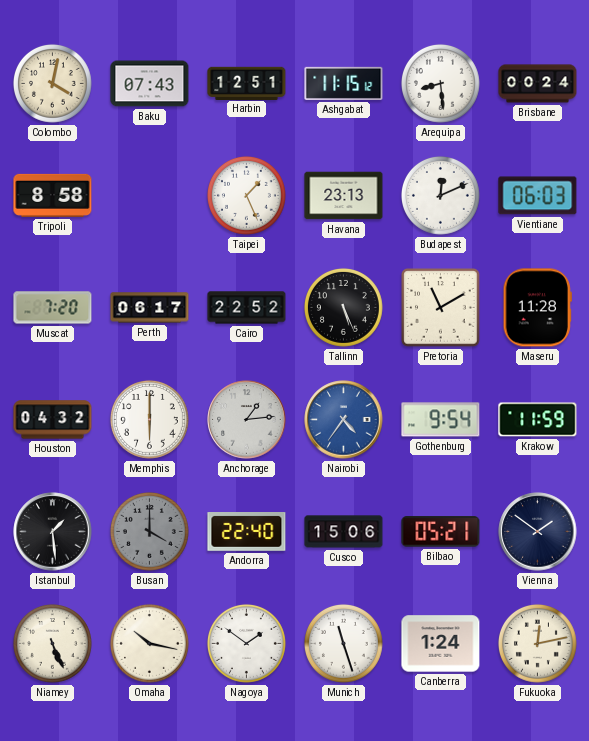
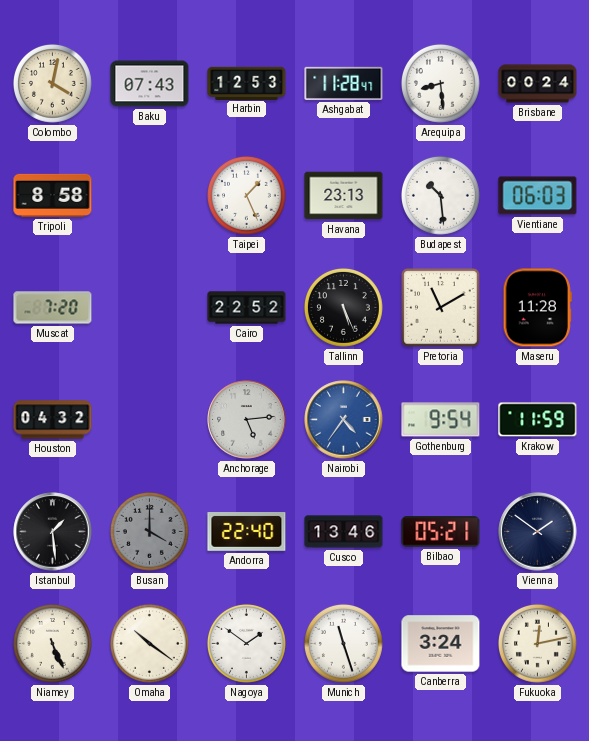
Harbin: 12:51 -> 12:53
Ashgabat: 11:15 -> 11:28
Budapest: 12:11 -> 10:29
Perth: 06:17 -> none
Memphis: 6:00 -> none
Anchorage: 1:14 -> 5:14
Cusco: 15:06 -> 13:46
Omaha: 10:17 -> 10:21
Canberra: 1:24 -> 3:24
